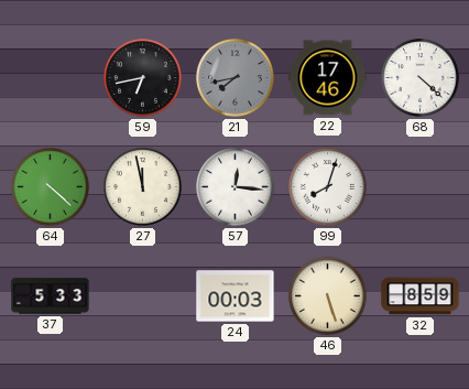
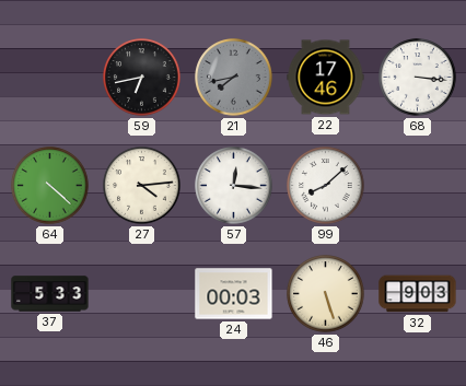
68: 4:22 -> 3:16
27: 11:58 -> 4:14
99: 8:03 -> 8:08
32: 8:59 -> 9:03
